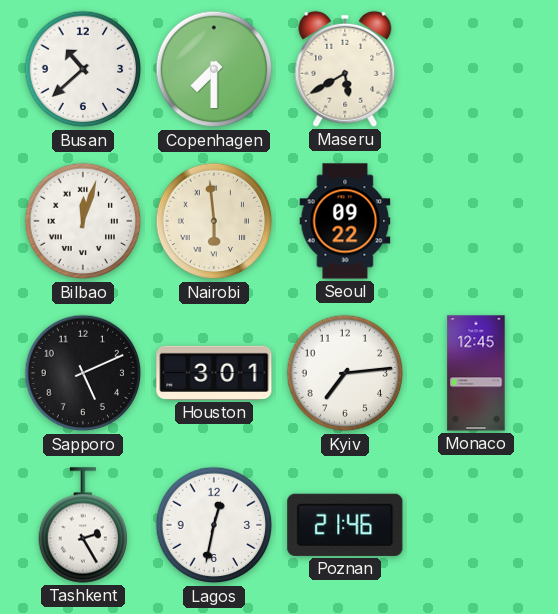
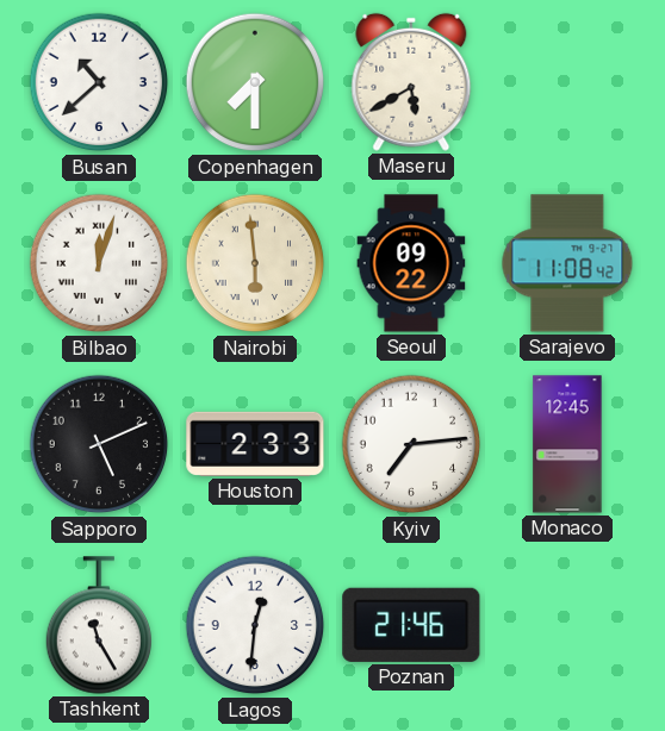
Sarajevo: none -> 11:08
Houston: 3:01 -> 2:33
Tashkent: 2:25 -> 11:25
Lagos: 12:32 -> 12:31
